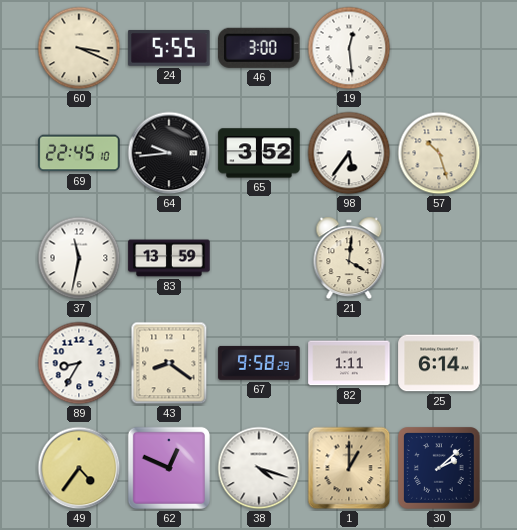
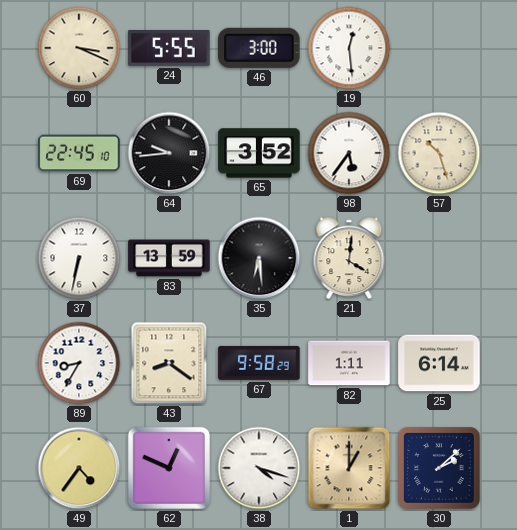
37: 11:32 -> 6:32
35: none -> 6:29
